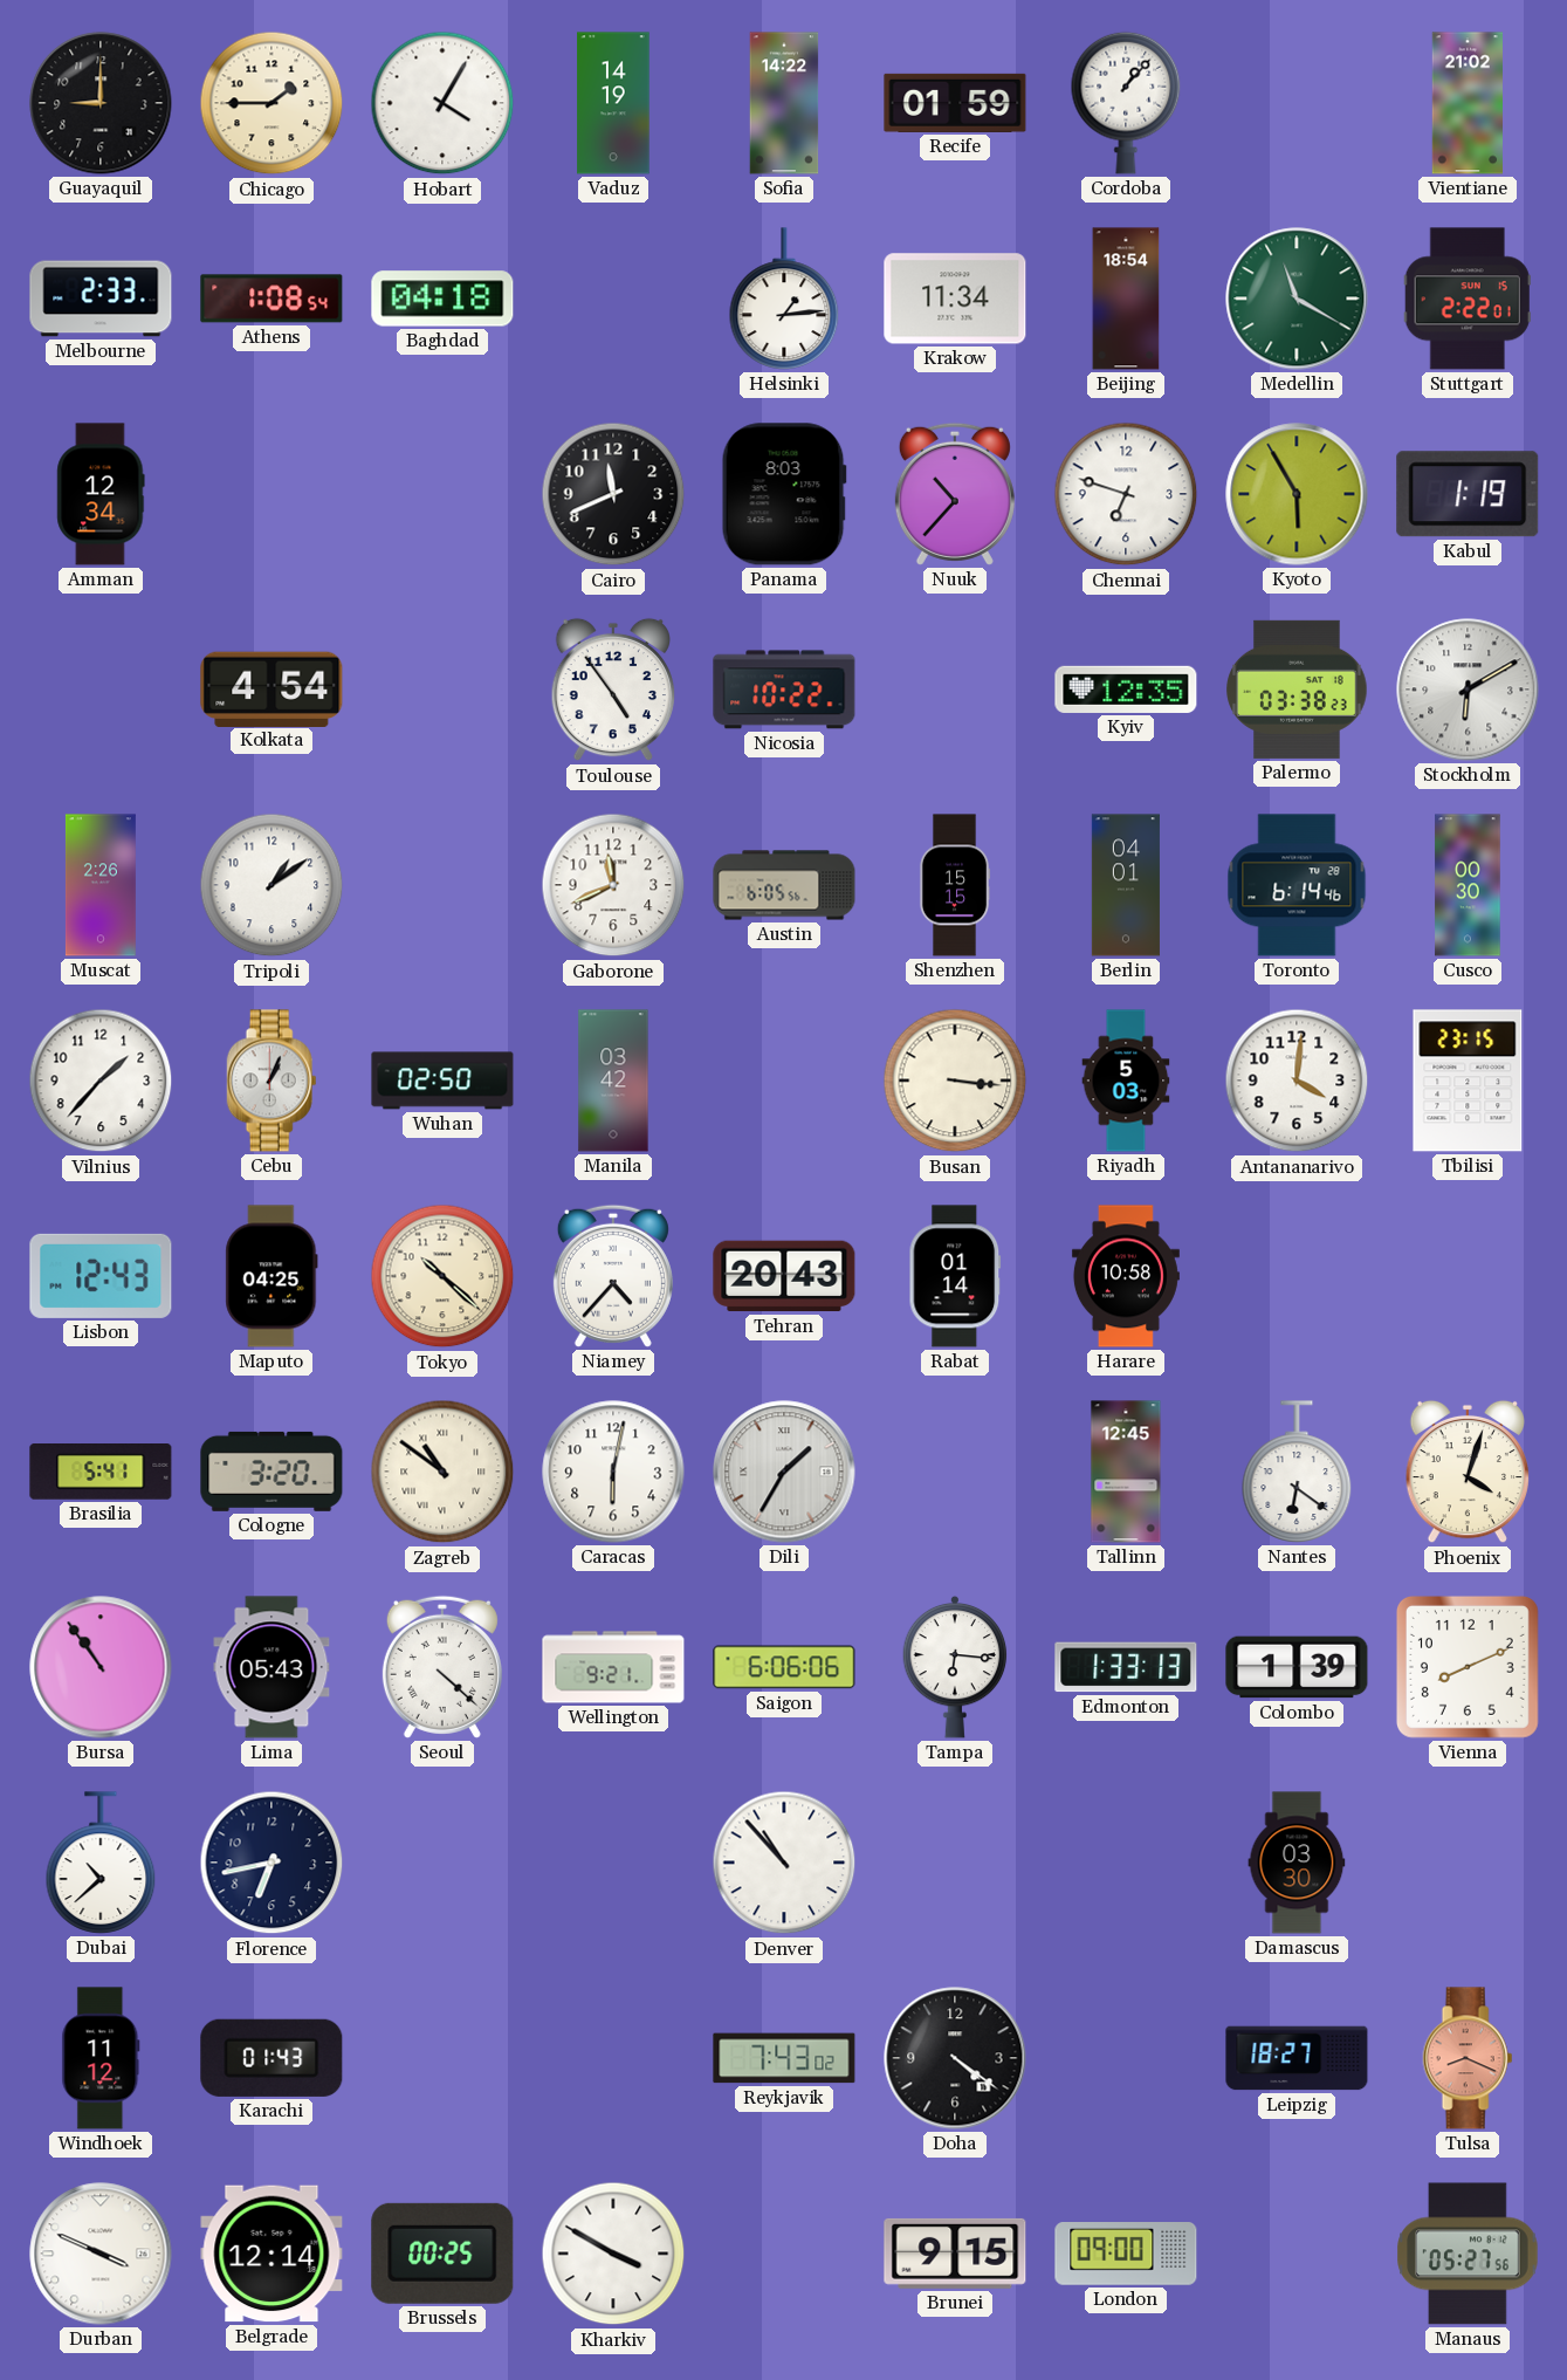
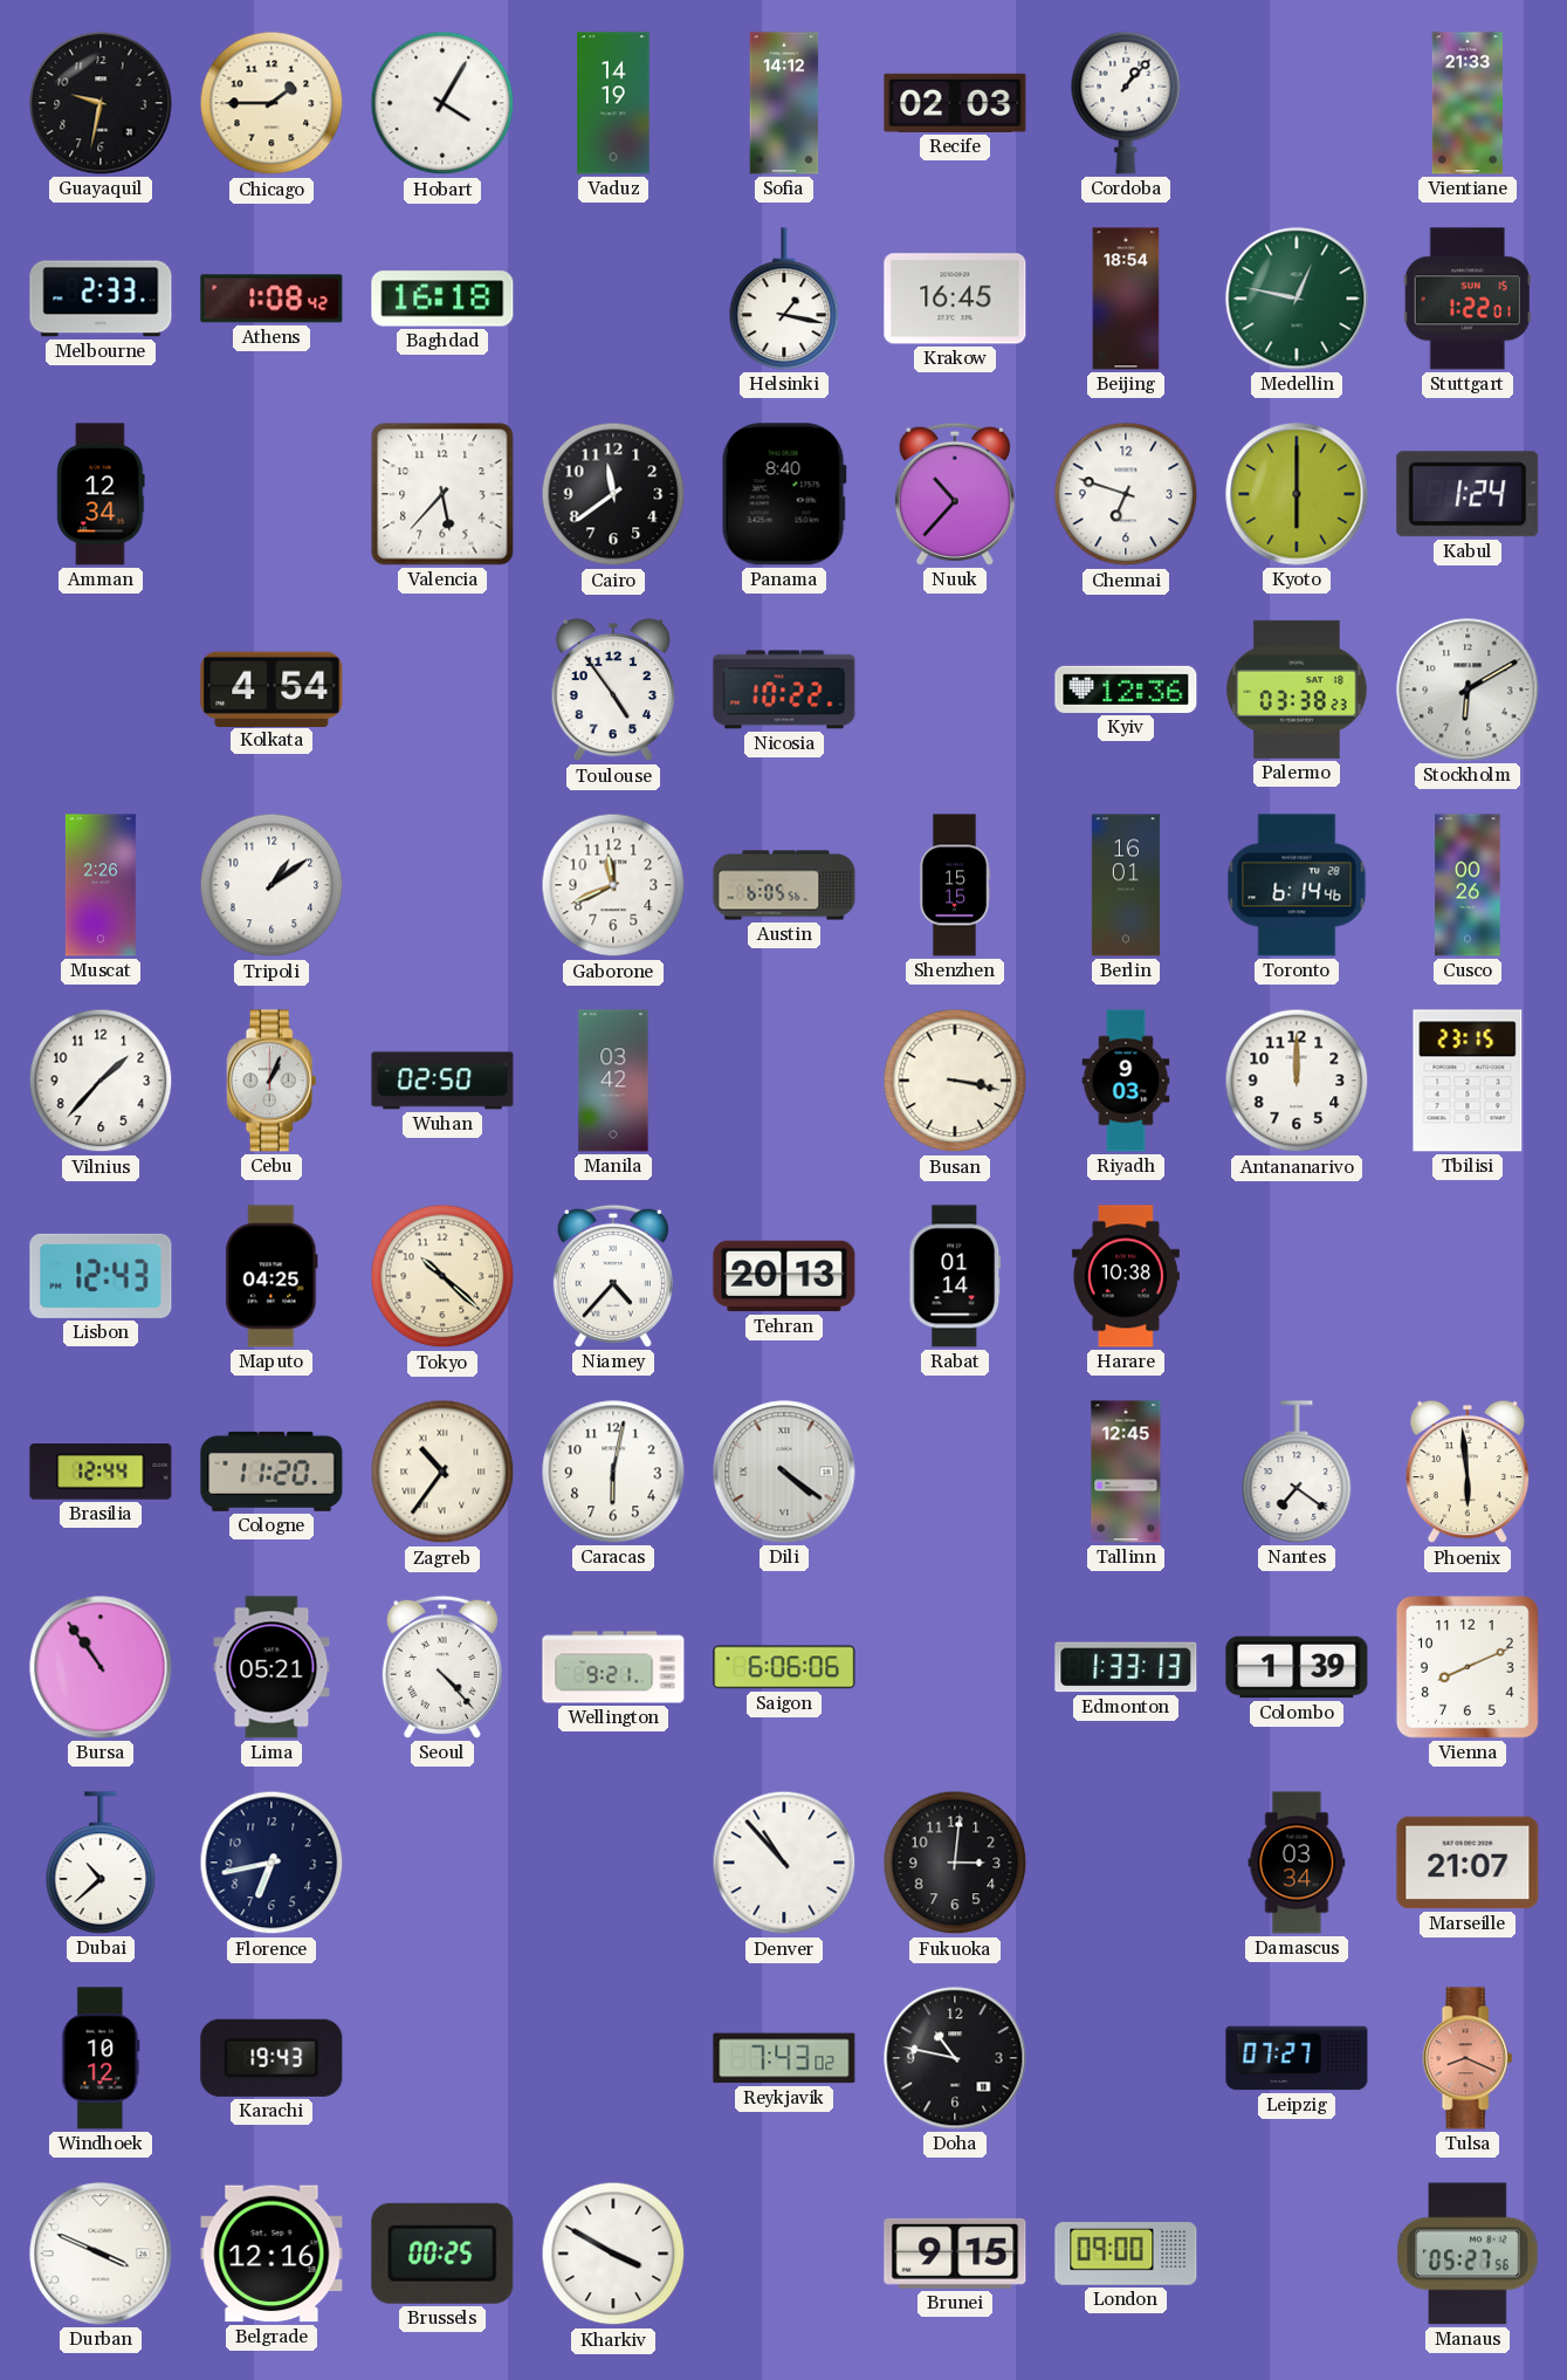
Guayaquil: 9:00 -> 9:32
Sofia: 14:22 -> 14:12
Recife: 01:59 -> 02:03
Vientiane: 21:02 -> 21:33
Athens: 1:08:54 -> 1:08:42
Baghdad: 04:18 -> 16:18
Helsinki: 1:14 -> 1:17
Krakow: 11:34 -> 16:45
Medellin: 11:20 -> 12:47
Stuttgart: 2:22 -> 1:22
Valencia: none -> 5:37
Cairo: 11:41 -> 11:39
Panama: 8:03 -> 8:40
Kyoto: 5:55 -> 6:00
Kabul: 1:19 -> 1:24
Kyiv: 12:35 -> 12:36
Berlin: 04:01 -> 16:01
Cusco: 00:30 -> 00:26
Busan: 3:16 -> 3:17
Riyadh: 5:03 -> 9:03
Antananarivo: 4:01 -> 12:00
Tehran: 20:43 -> 20:13
Harare: 10:58 -> 10:38
Brasilia: 5:41 -> 12:44
Cologne: 3:20 -> 11:20
Zagreb: 10:51 -> 10:36
Dili: 1:35 -> 4:21
Nantes: 6:21 -> 7:21
Phoenix: 4:03 -> 5:59
Lima: 05:43 -> 05:21
Seoul: 4:22 -> 4:23
Tampa: 6:16 -> none
Fukuoka: none -> 3:01
Damascus: 03:30 -> 03:34
Marseille: none -> 21:07
Windhoek: 11:12 -> 10:12
Karachi: 01:43 -> 19:43
Doha: 4:21 -> 10:47
Leipzig: 18:27 -> 07:27
Belgrade: 12:14 -> 12:16
